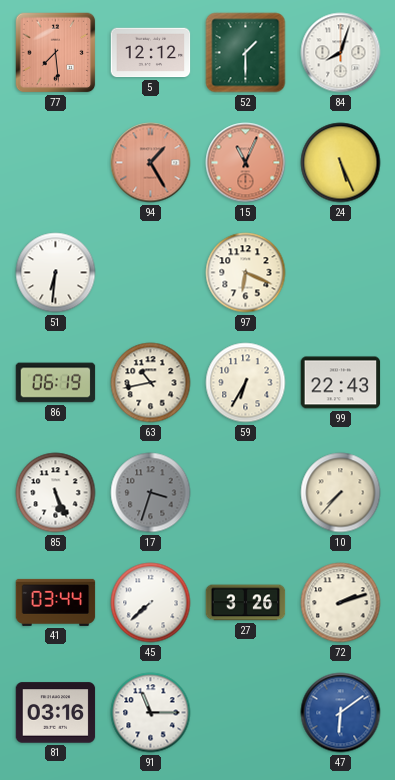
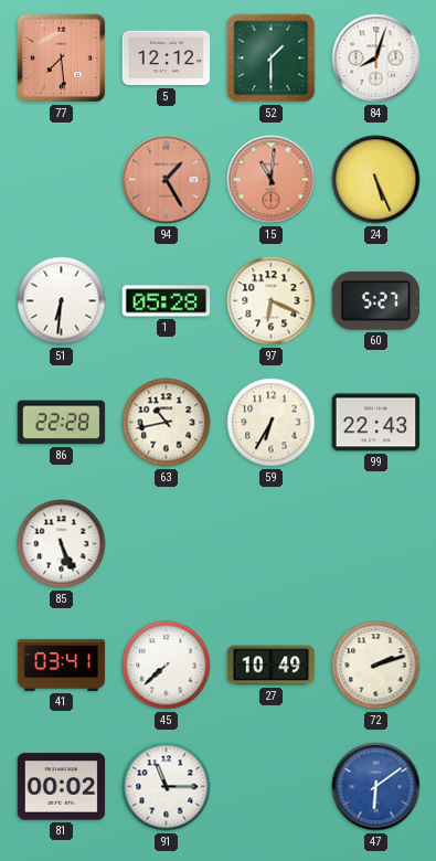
15: 11:04 -> 11:01
1: none -> 05:28
60: none -> 5:27
86: 06:19 -> 22:28
17: 3:33 -> none
10: 7:37 -> none
41: 03:44 -> 03:41
27: 3:26 -> 10:49
81: 03:16 -> 00:02
